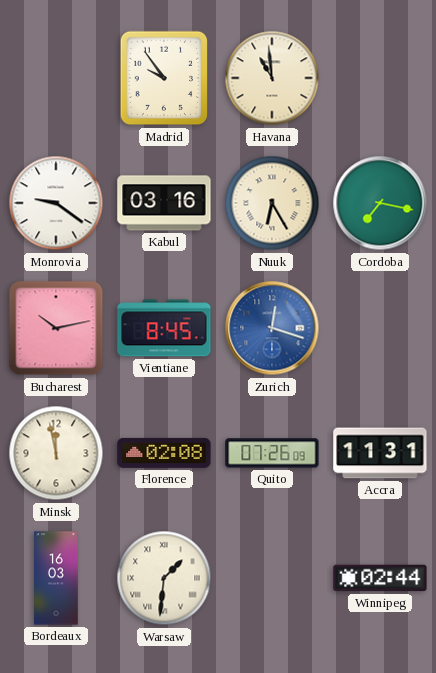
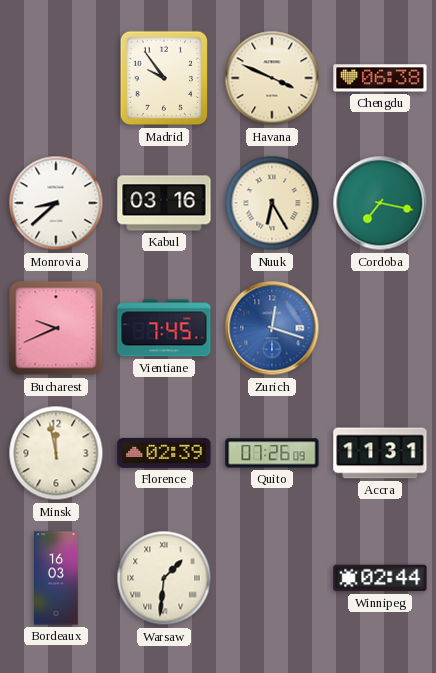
Havana: 10:59 -> 3:49
Chengdu: none -> 06:38
Monrovia: 9:21 -> 8:38
Bucharest: 10:13 -> 9:41
Vientiane: 8:45 -> 7:45
Florence: 02:08 -> 02:39
